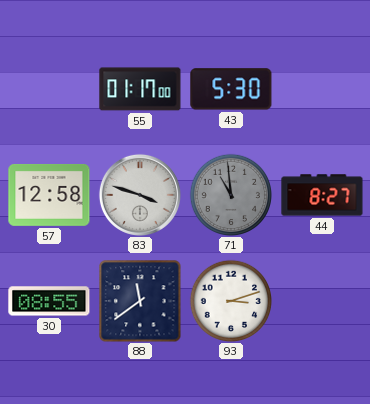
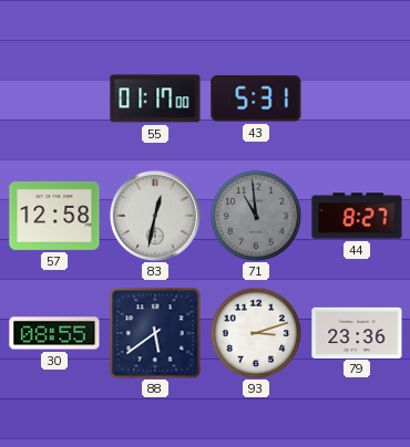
43: 5:30 -> 5:31
83: 3:48 -> 12:32
88: 11:39 -> 5:39
79: none -> 23:36
